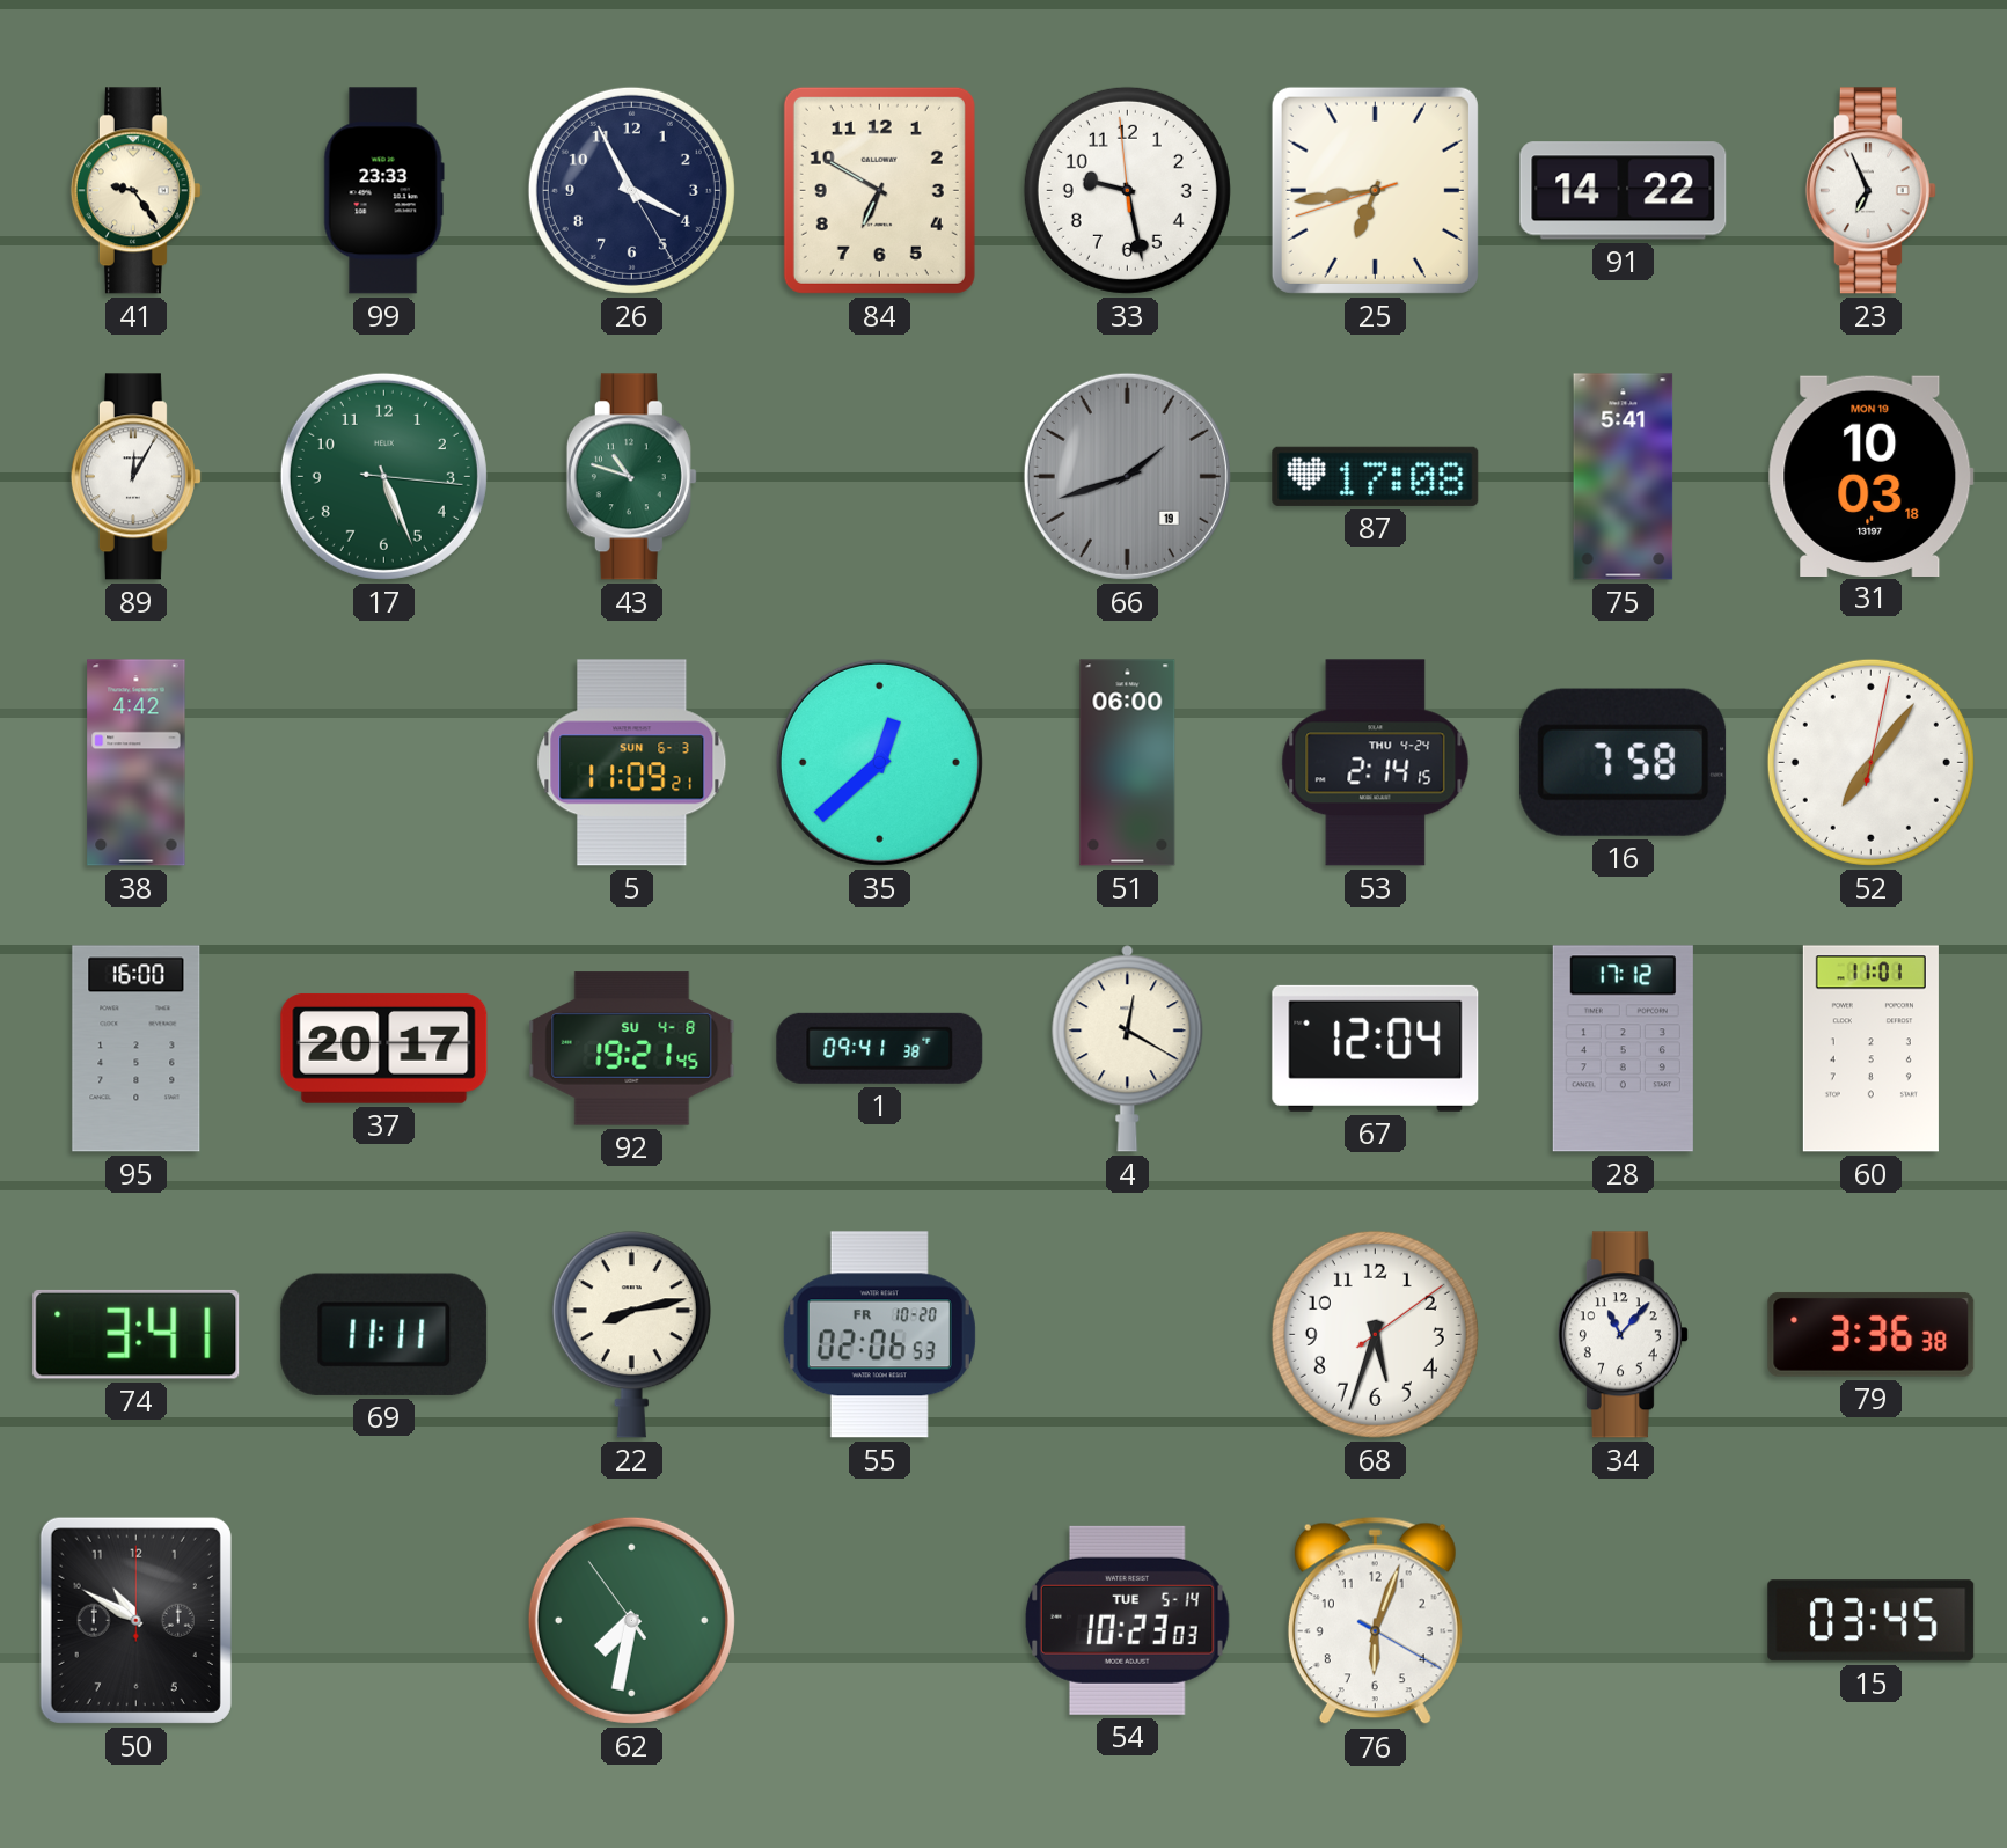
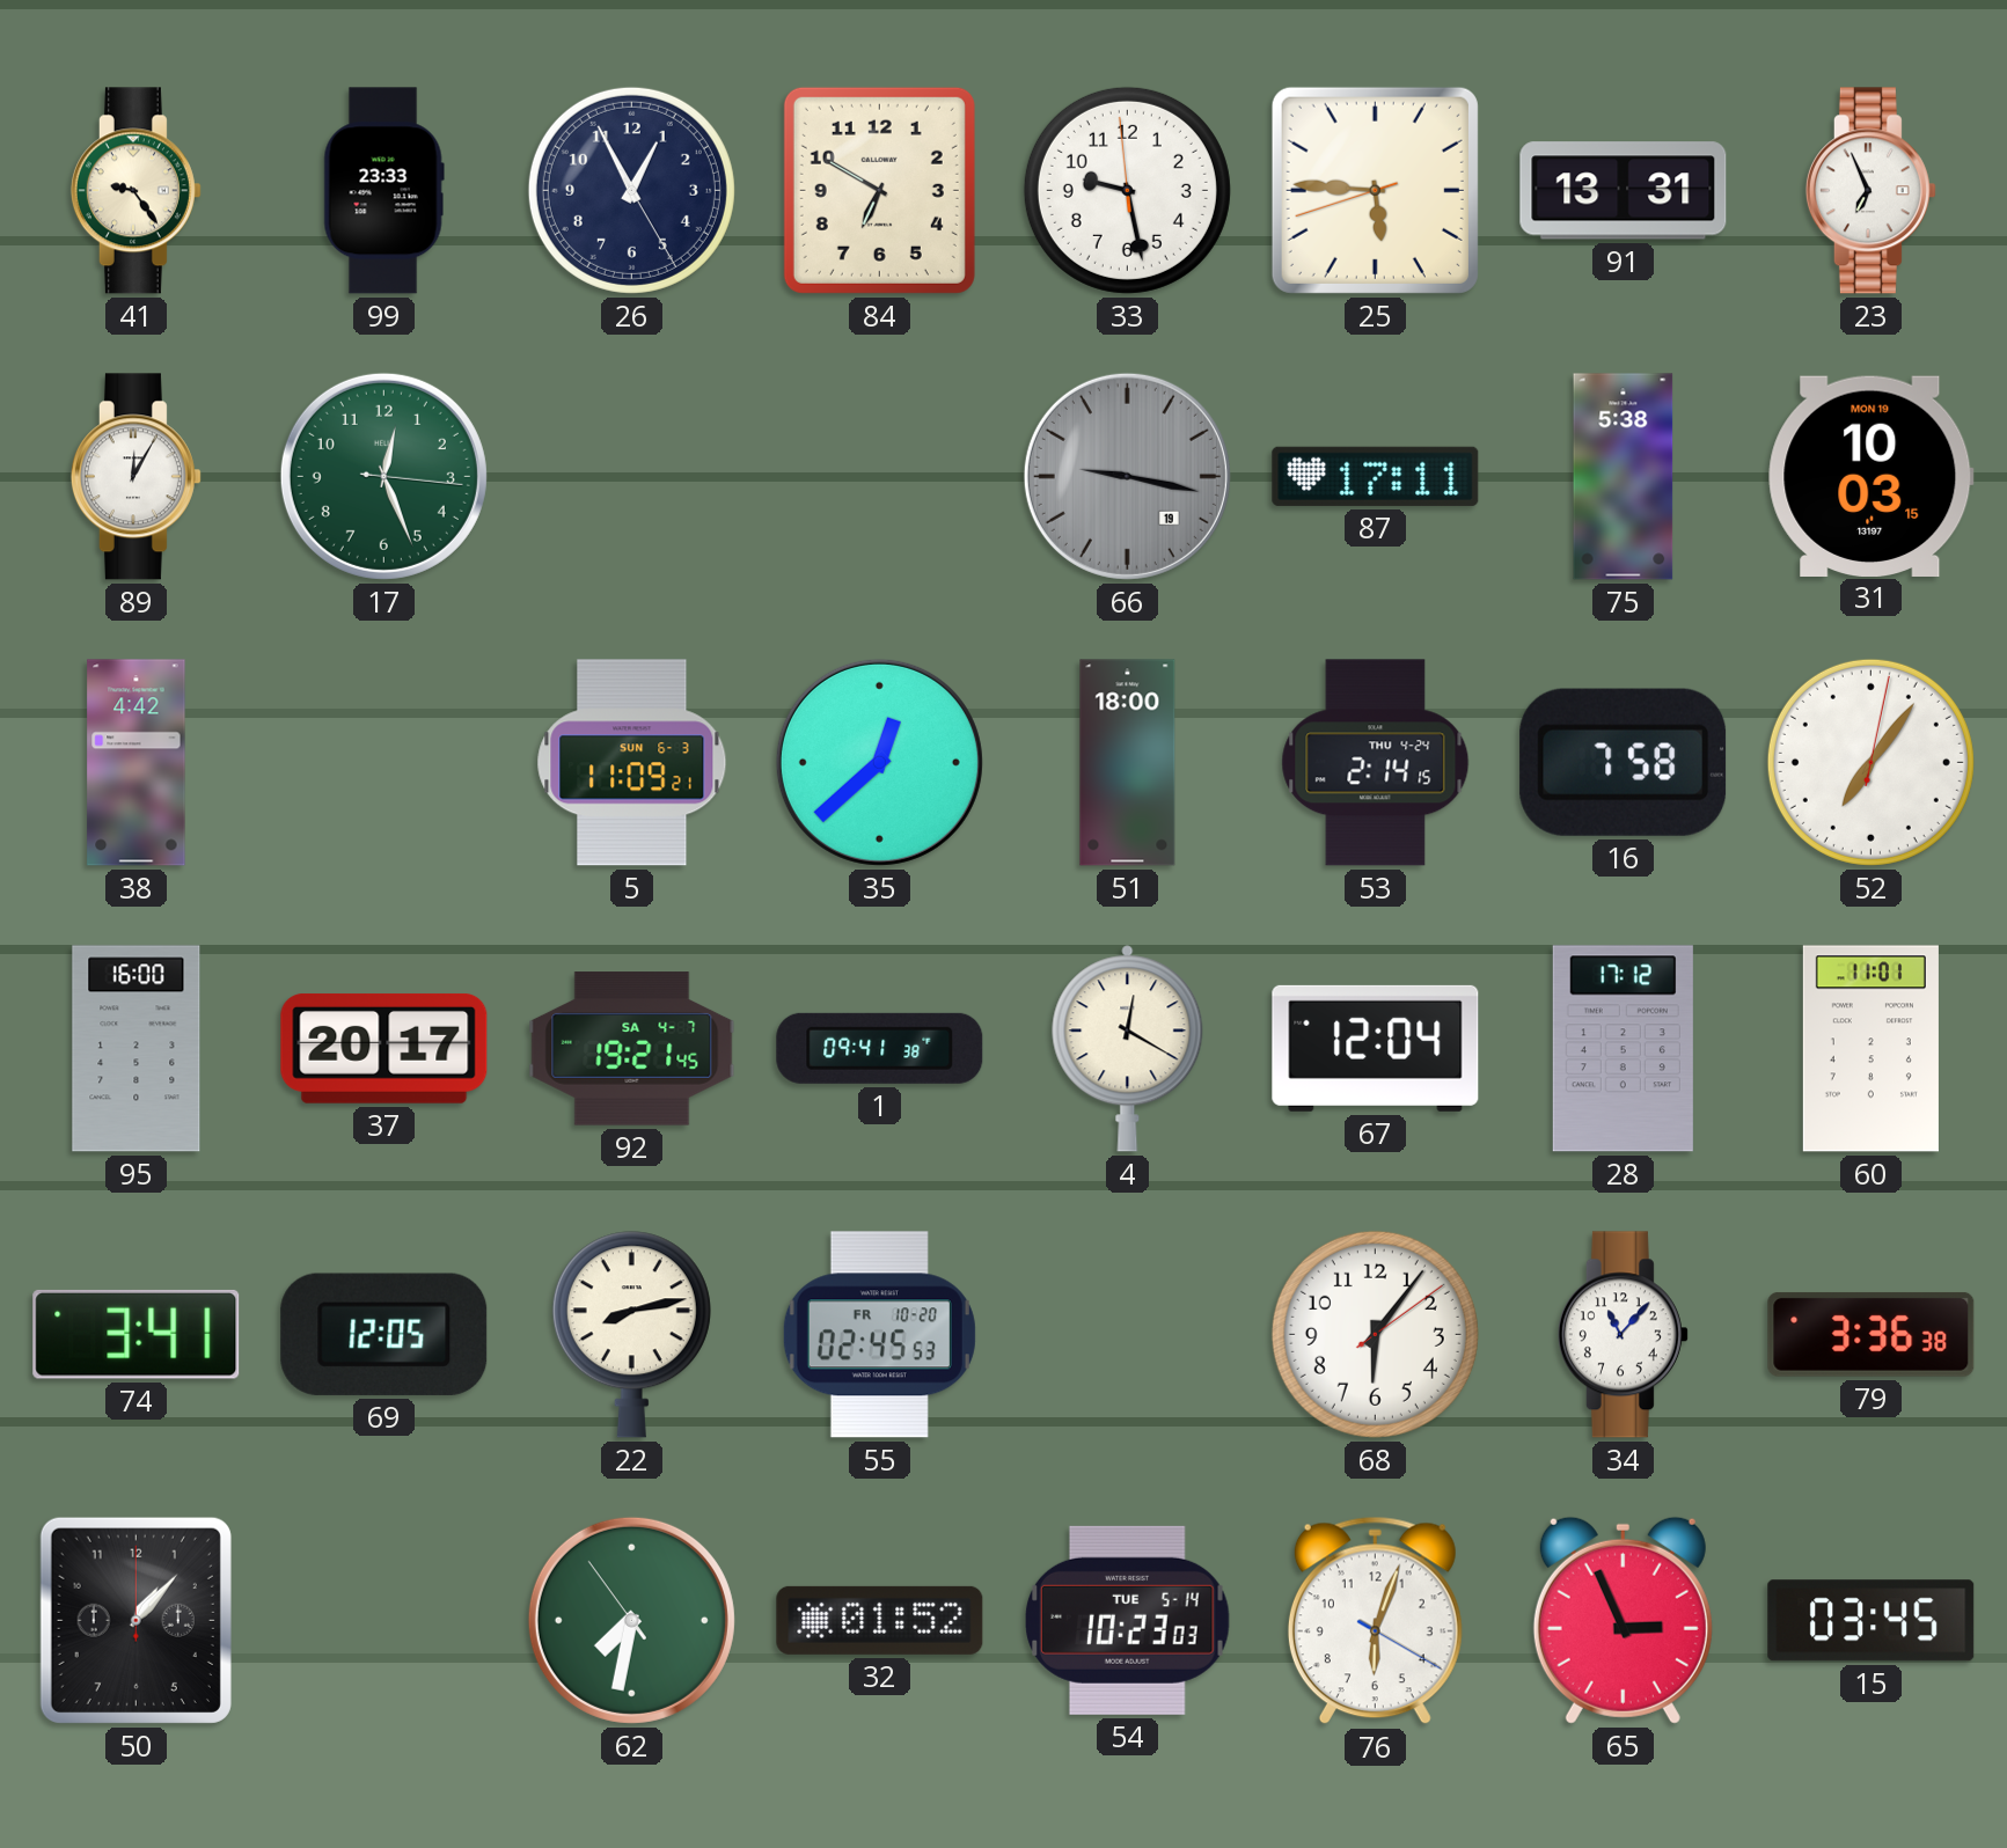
26: 3:55 -> 12:55
25: 6:43 -> 5:45
91: 14:22 -> 13:31
17: 5:26 -> 12:26
43: 10:48 -> none
66: 1:42 -> 9:17
87: 17:08 -> 17:11
75: 5:41 -> 5:38
31: 10:03:18 -> 10:03:15
51: 06:00 -> 18:00
92 date: SU 4-8 -> SA 4-7
69: 11:11 -> 12:05
55: 02:06 -> 02:45
68: 5:33 -> 6:06
50: 10:50 -> 1:07
32: none -> 01:52
65: none -> 2:56
